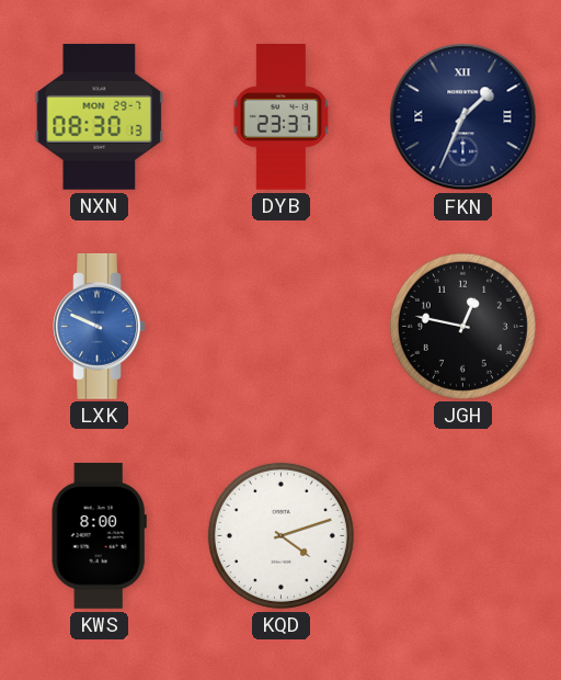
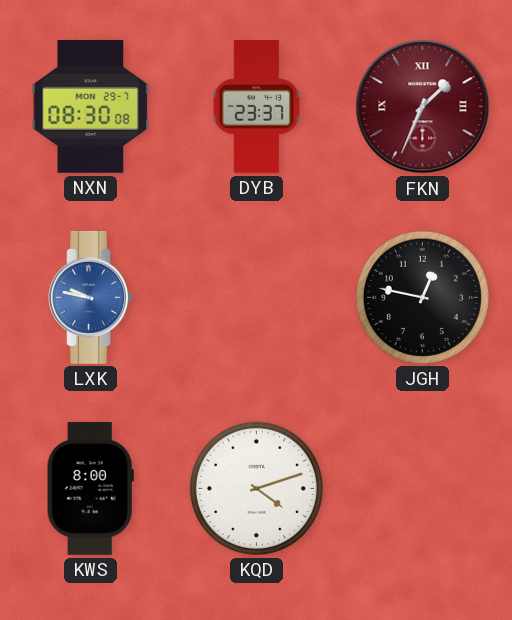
NXN: 08:30:13 -> 08:30:08
FKN dial: navy -> burgundy
LXK: 9:49 -> 9:47
